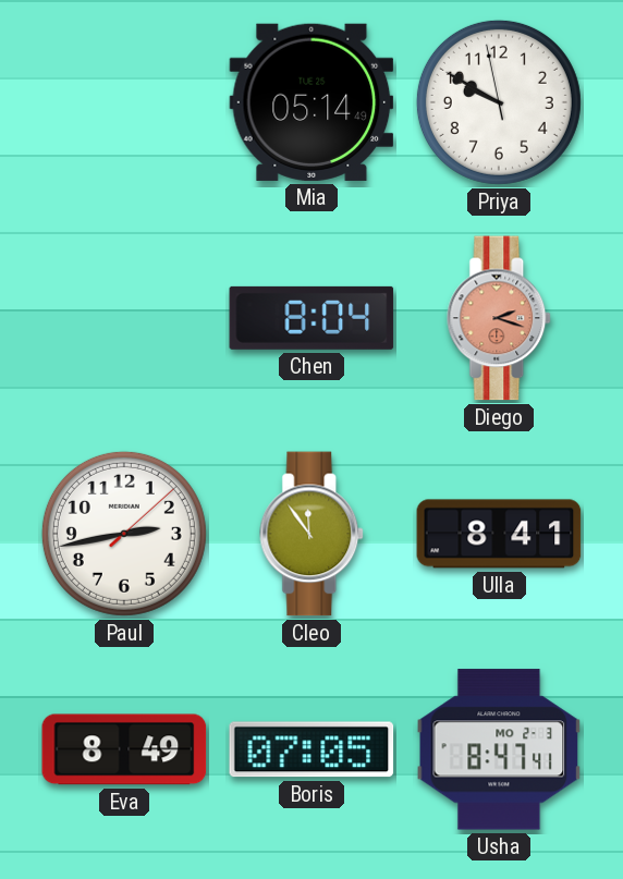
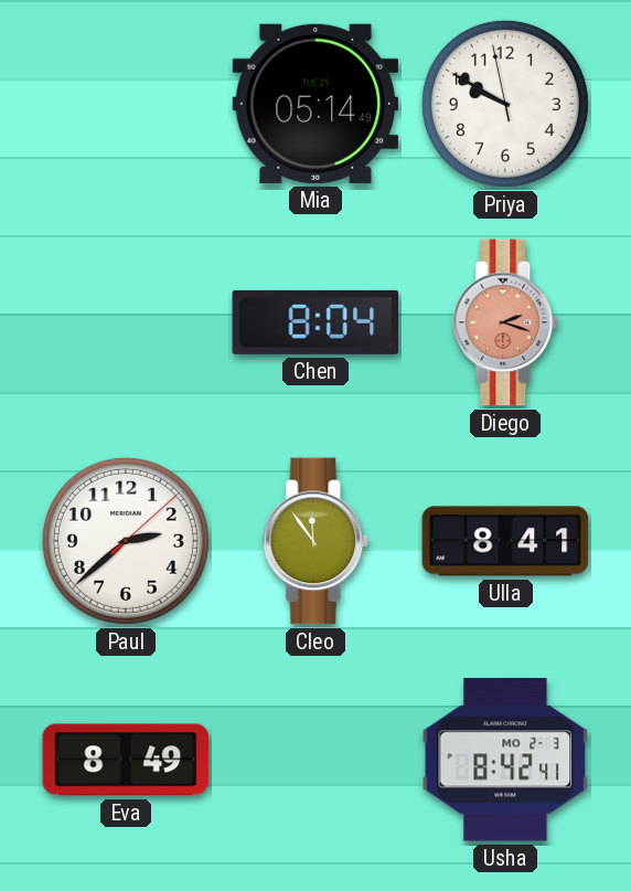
Paul: 2:43 -> 2:38
Boris: 07:05 -> none
Usha: 8:47 -> 8:42
